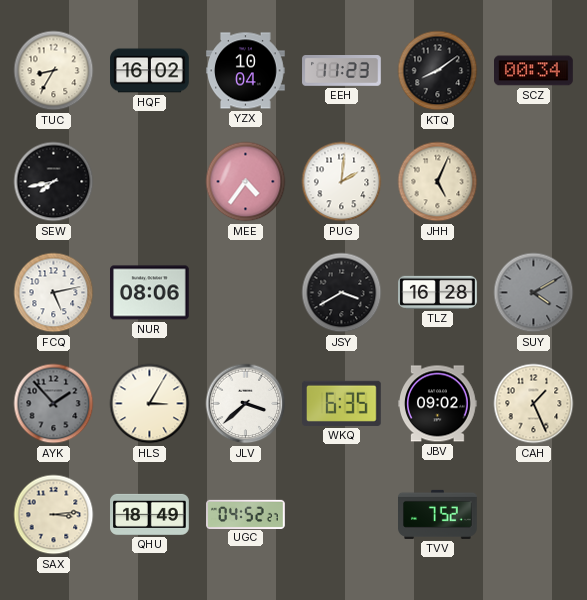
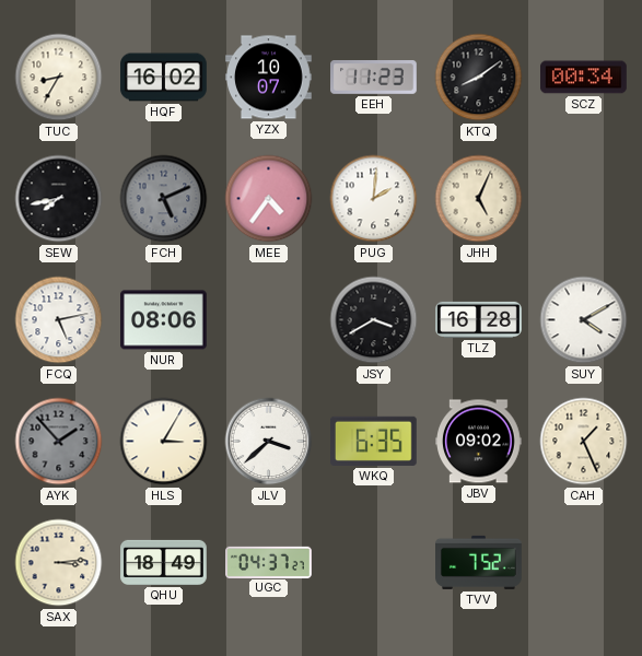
YZX: 10:04 -> 10:07
FCH: none -> 5:11
SUY dial: grey -> white
UGC: 04:52 -> 04:37
